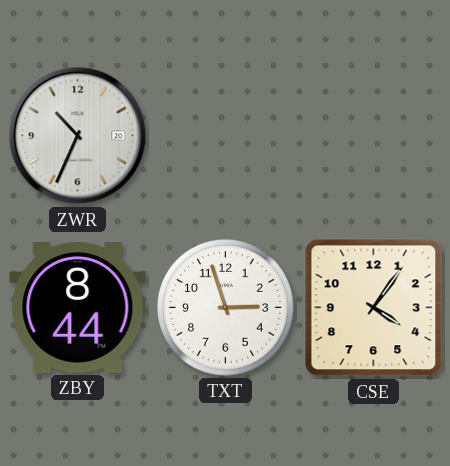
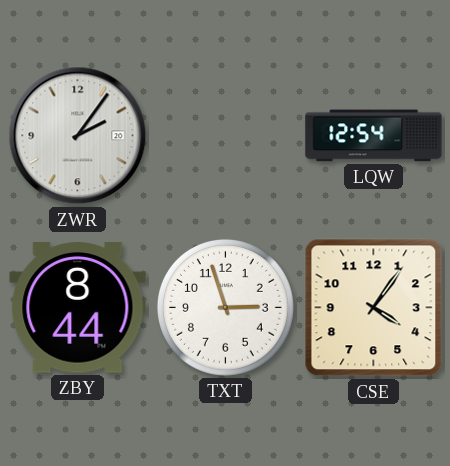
ZWR: 10:34 -> 2:06
LQW: none -> 12:54
